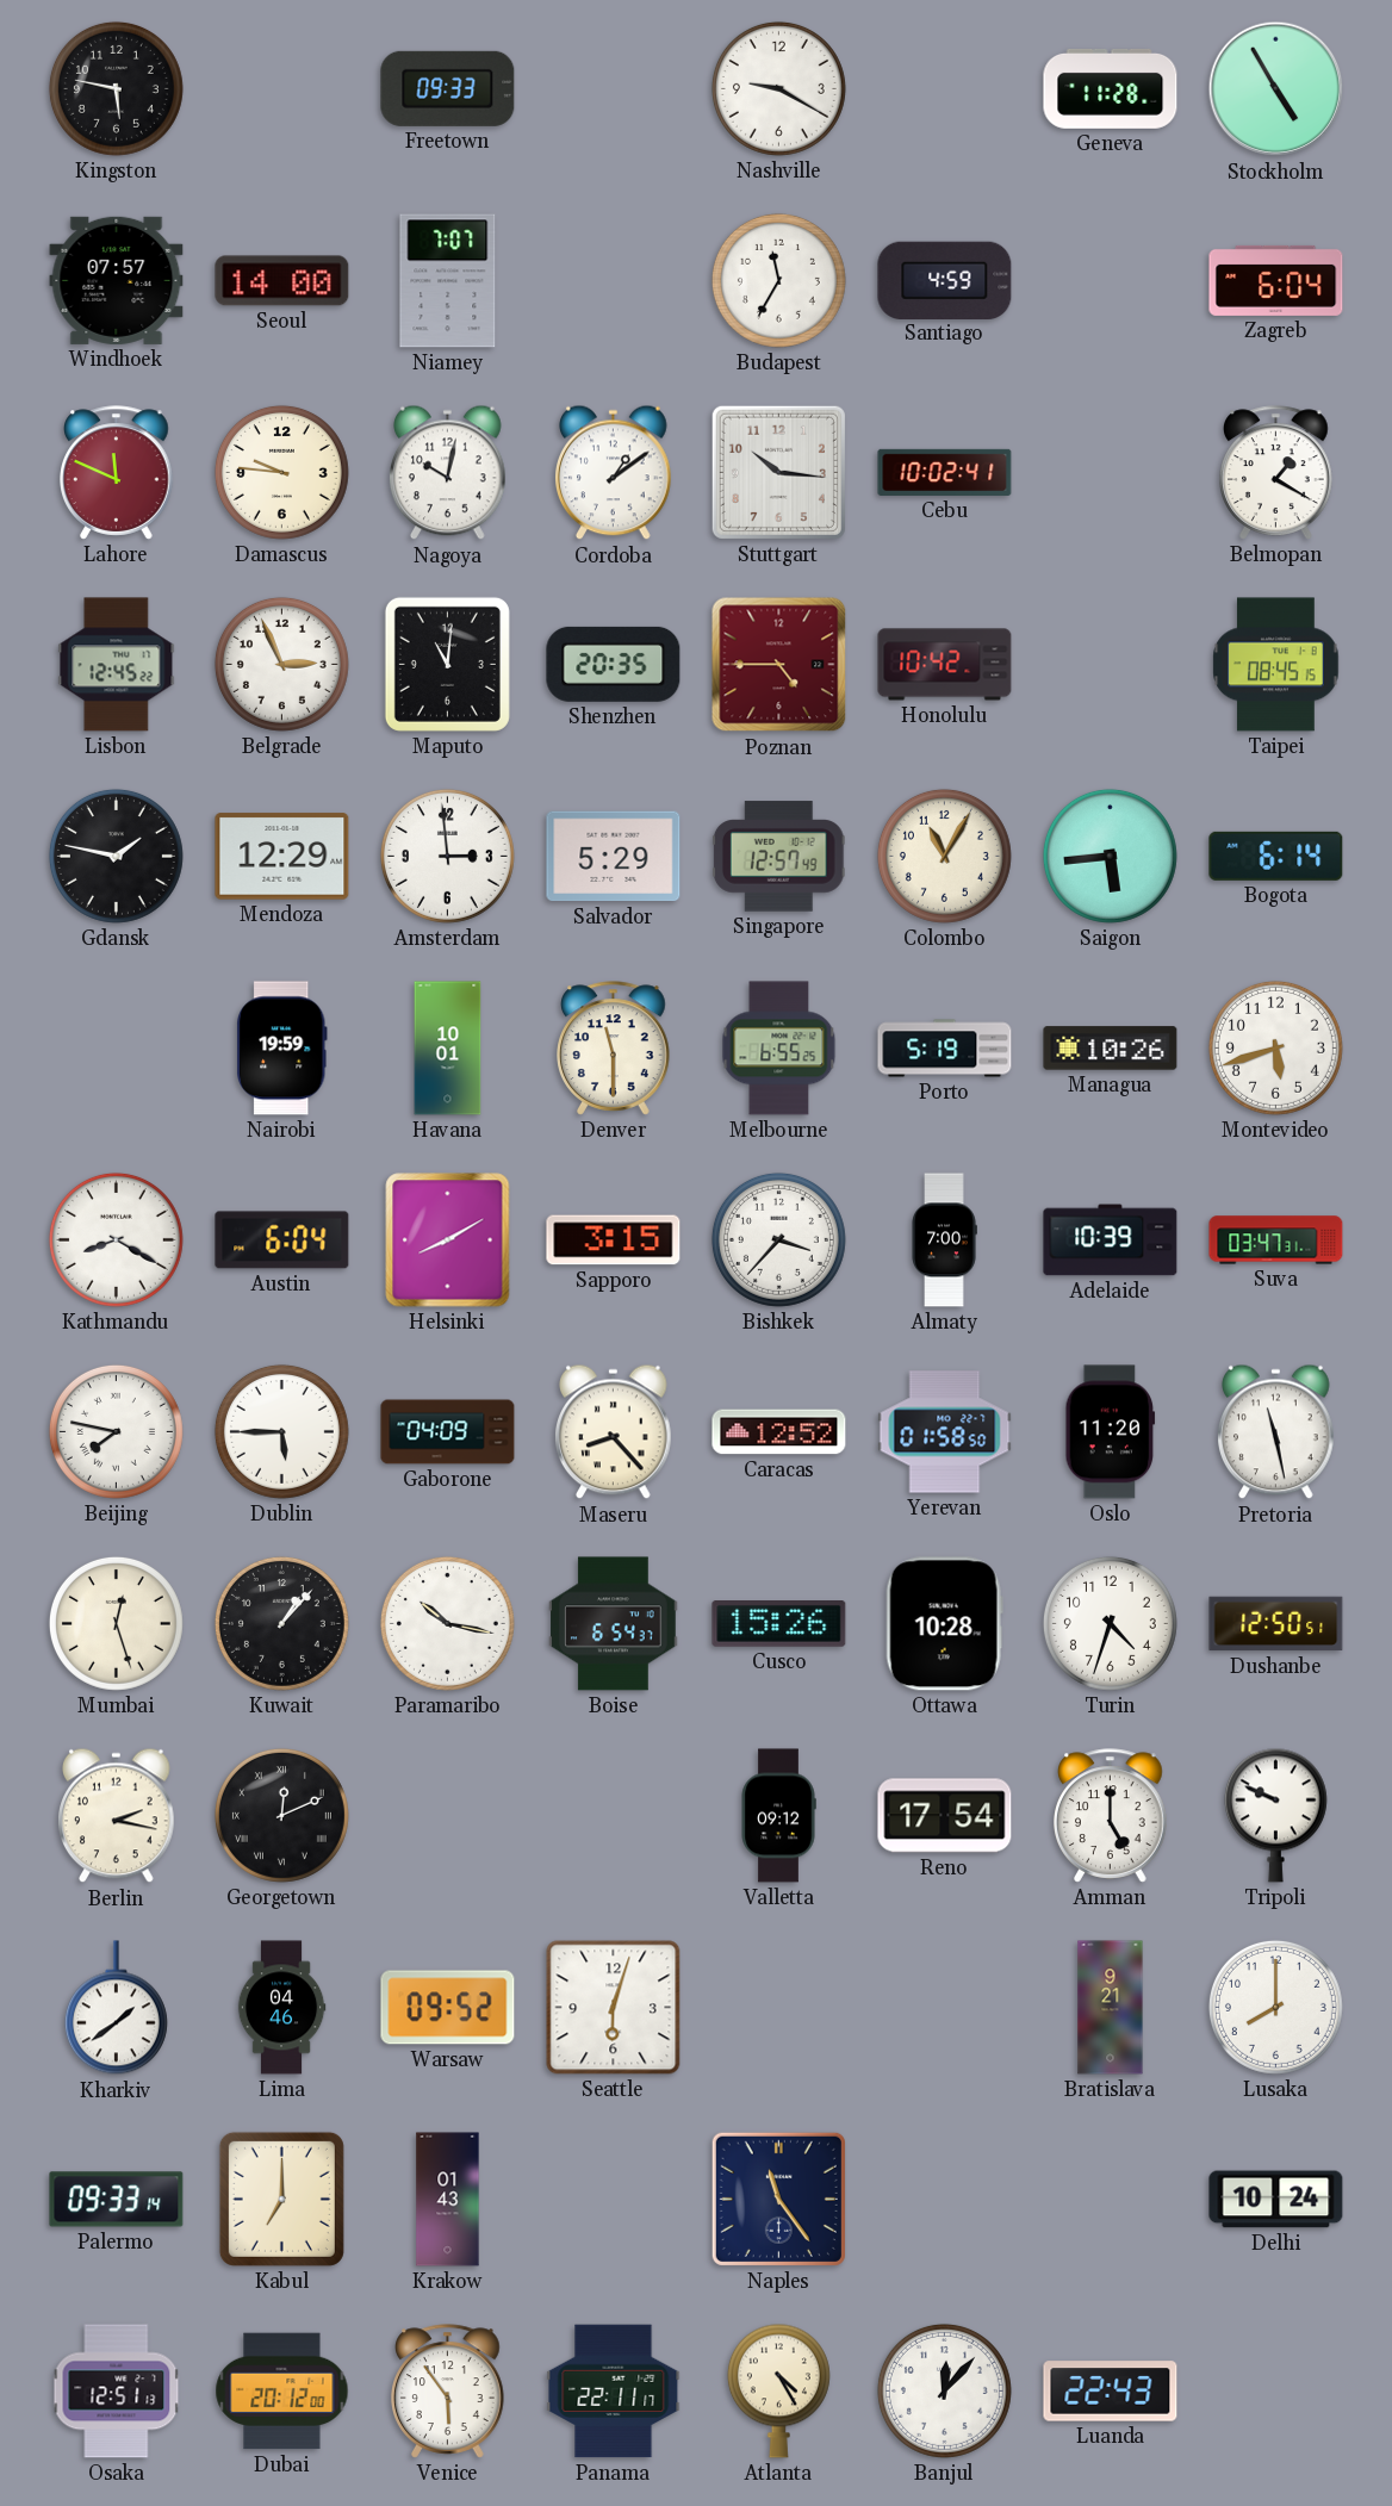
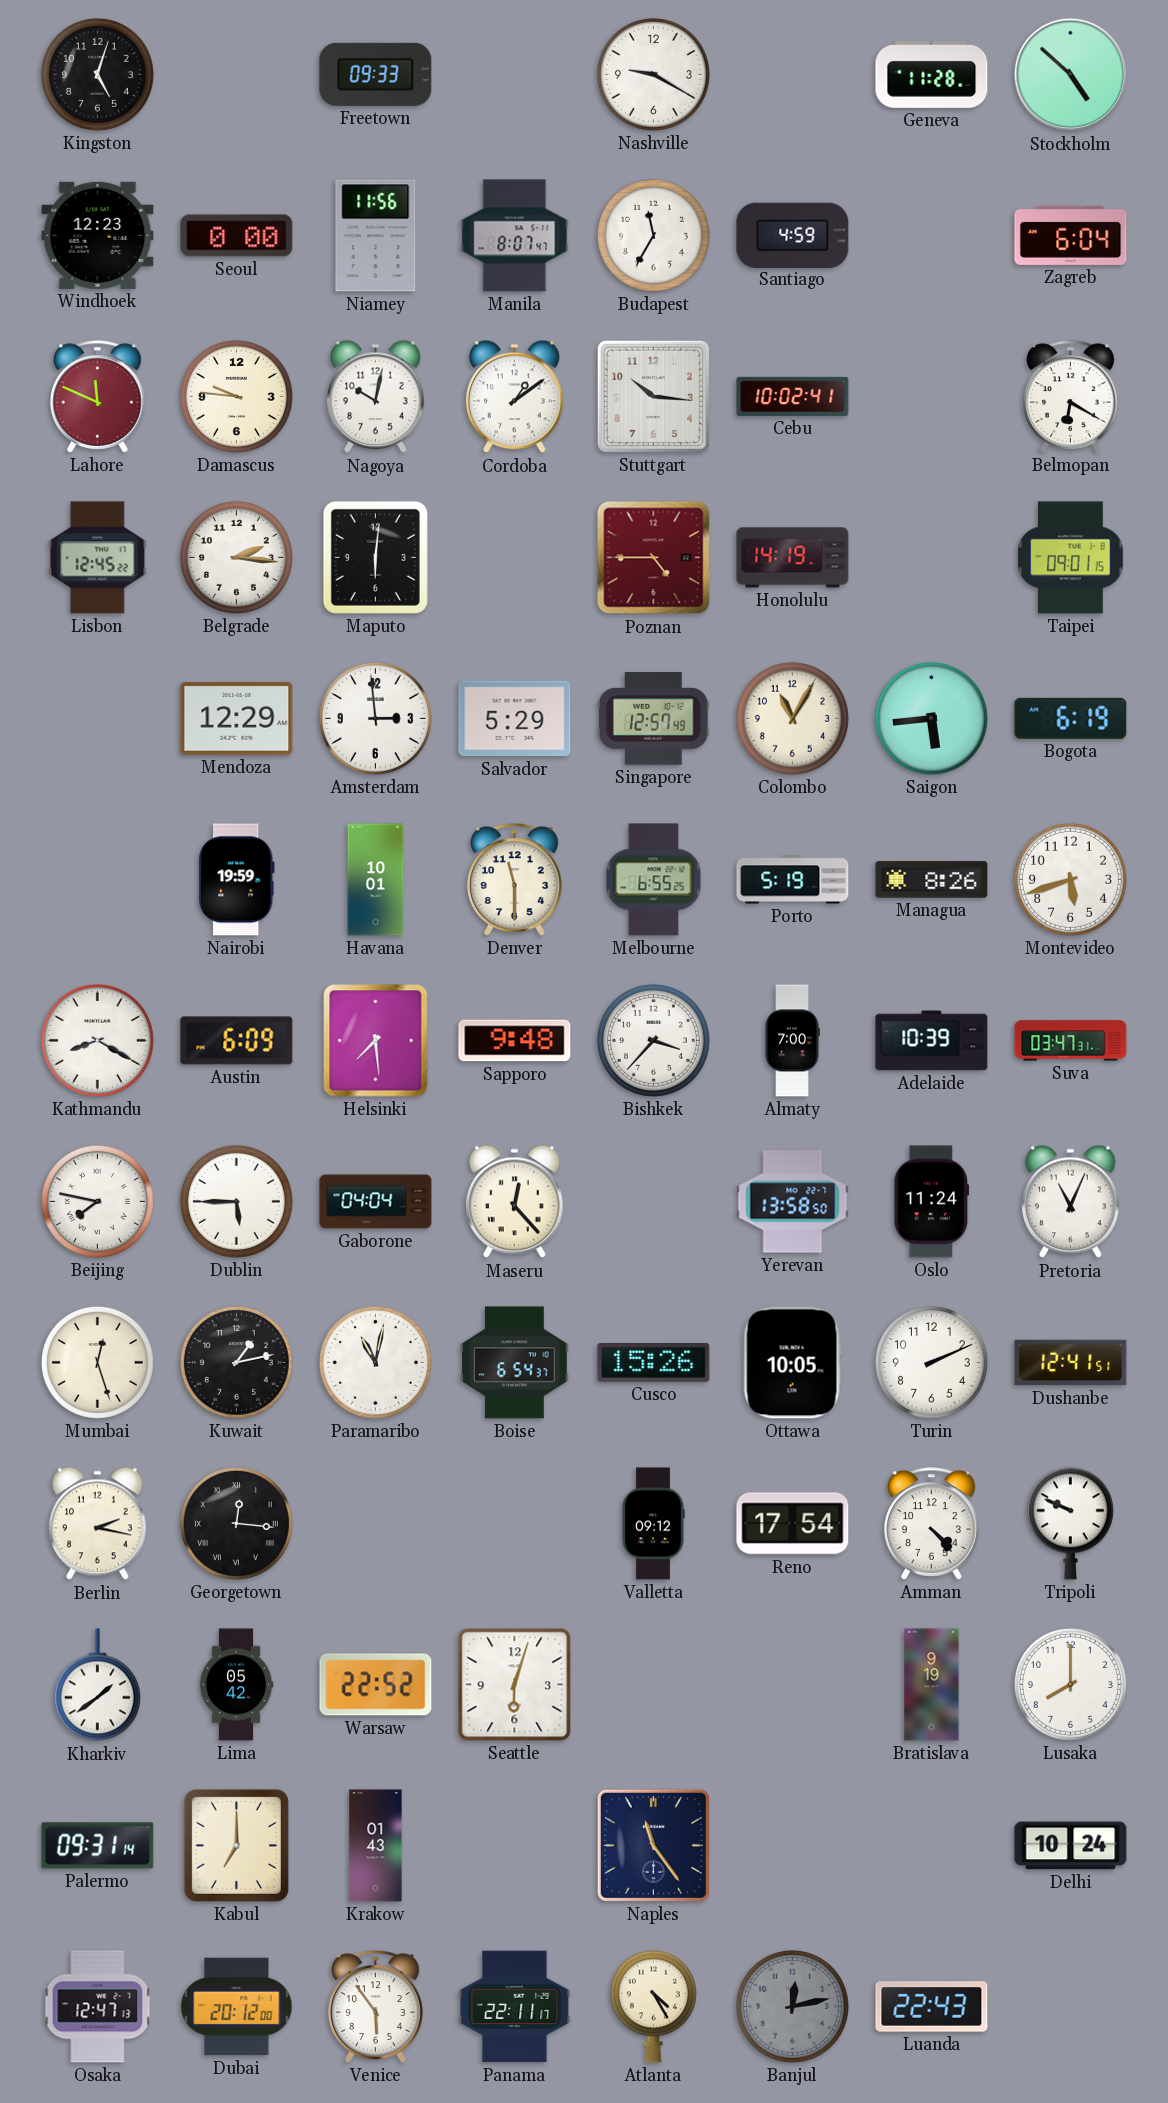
Kingston: 5:47 -> 5:03
Stockholm: 4:55 -> 4:52
Windhoek: 07:57 -> 12:23
Seoul: 14:00 -> 0:00
Niamey: 7:07 -> 11:56
Manila: none -> 8:07
Belmopan: 1:20 -> 6:20
Belgrade: 2:56 -> 2:16
Maputo: 11:01 -> 6:01
Shenzhen: 20:35 -> none
Honolulu: 10:42 -> 14:19
Taipei: 08:45 -> 09:01
Gdansk: 1:47 -> none
Bogota: 6:14 -> 6:19
Managua: 10:26 -> 8:26
Austin: 6:04 -> 6:09
Helsinki: 8:10 -> 7:29
Sapporo: 3:15 -> 9:48
Gaborone: 04:09 -> 04:04
Maseru: 8:23 -> 12:23
Caracas: 12:52 -> none
Yerevan: 01:58 -> 13:58
Oslo: 11:20 -> 11:24
Pretoria: 11:28 -> 11:04
Kuwait: 1:07 -> 1:13
Paramaribo: 10:17 -> 11:02
Ottawa: 10:28 -> 10:05
Turin: 4:33 -> 2:11
Dushanbe: 12:50 -> 12:41
Georgetown: 12:11 -> 12:16
Amman: 5:00 -> 4:23
Lima: 04:46 -> 05:42
Warsaw: 09:52 -> 22:52
Bratislava: 9:21 -> 9:19
Palermo: 09:33 -> 09:31
Osaka: 12:51 -> 12:47
Banjul: 12:07 -> 12:13
Banjul dial: white -> grey
